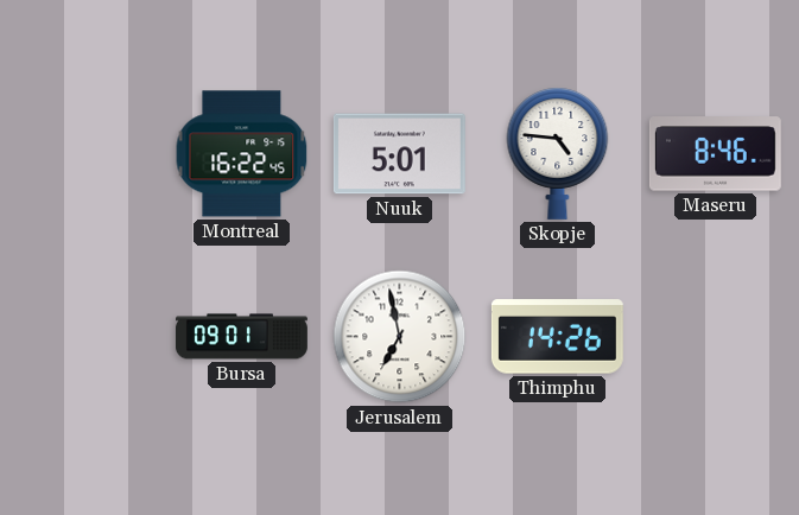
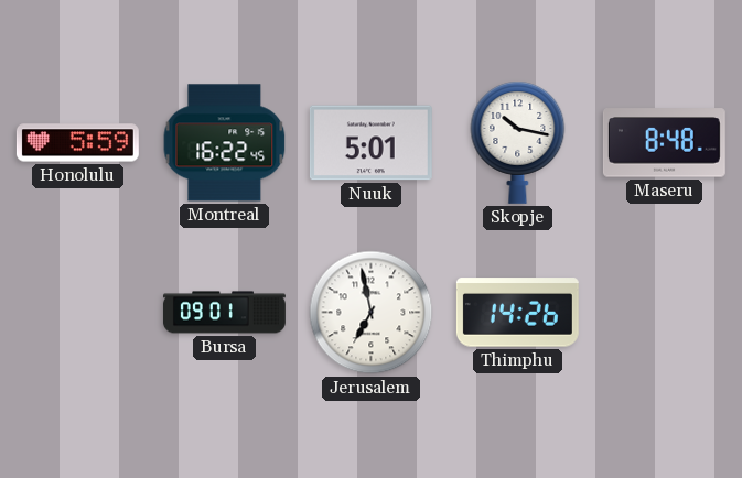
Honolulu: none -> 5:59
Skopje: 4:46 -> 10:17
Maseru: 8:46 -> 8:48
